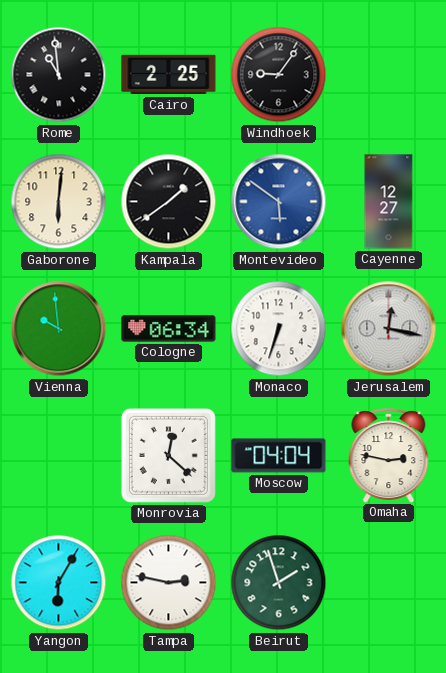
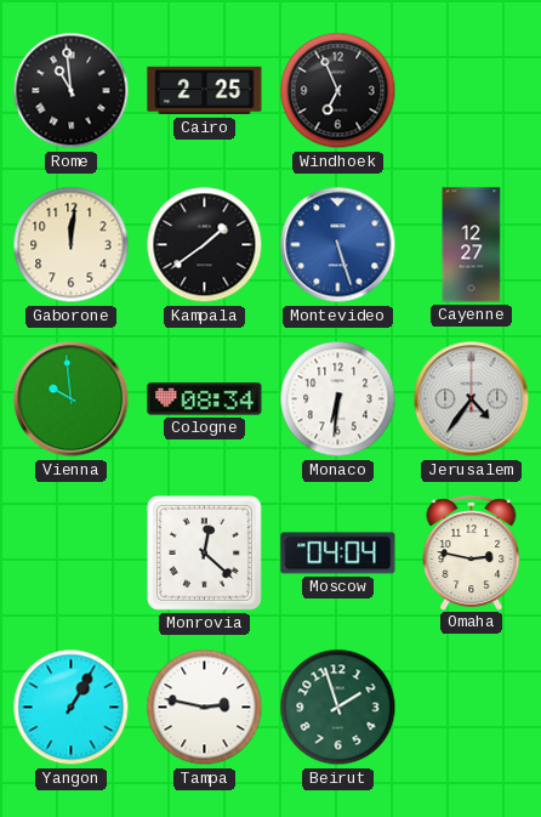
Windhoek: 9:06 -> 6:56
Gaborone: 6:01 -> 12:01
Montevideo: 5:51 -> 5:27
Cologne: 06:34 -> 08:34
Monaco: 6:33 -> 6:31
Jerusalem: 12:17 -> 4:36
Yangon: 6:05 -> 1:05
